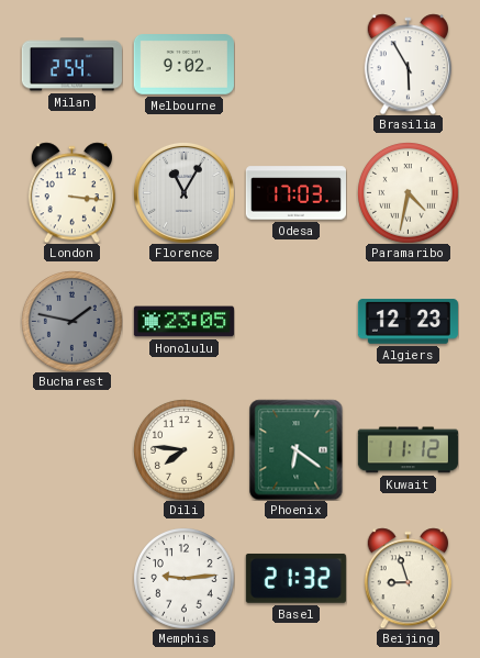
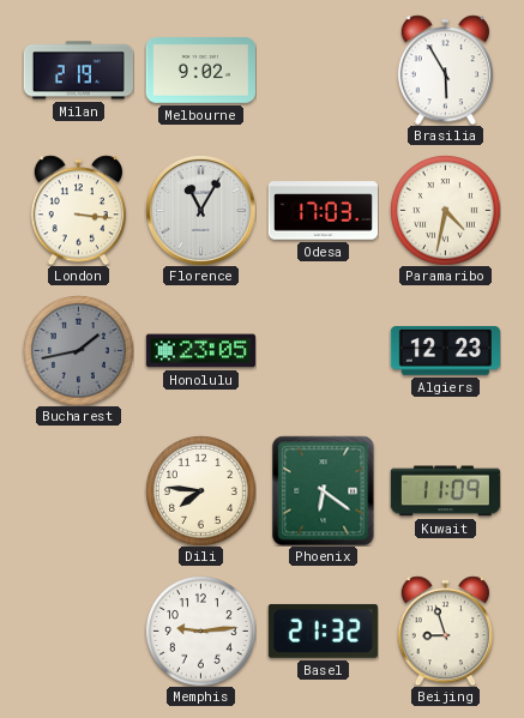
Milan: 2:54 -> 2:19
Bucharest: 1:47 -> 1:43
Kuwait: 11:12 -> 11:09
